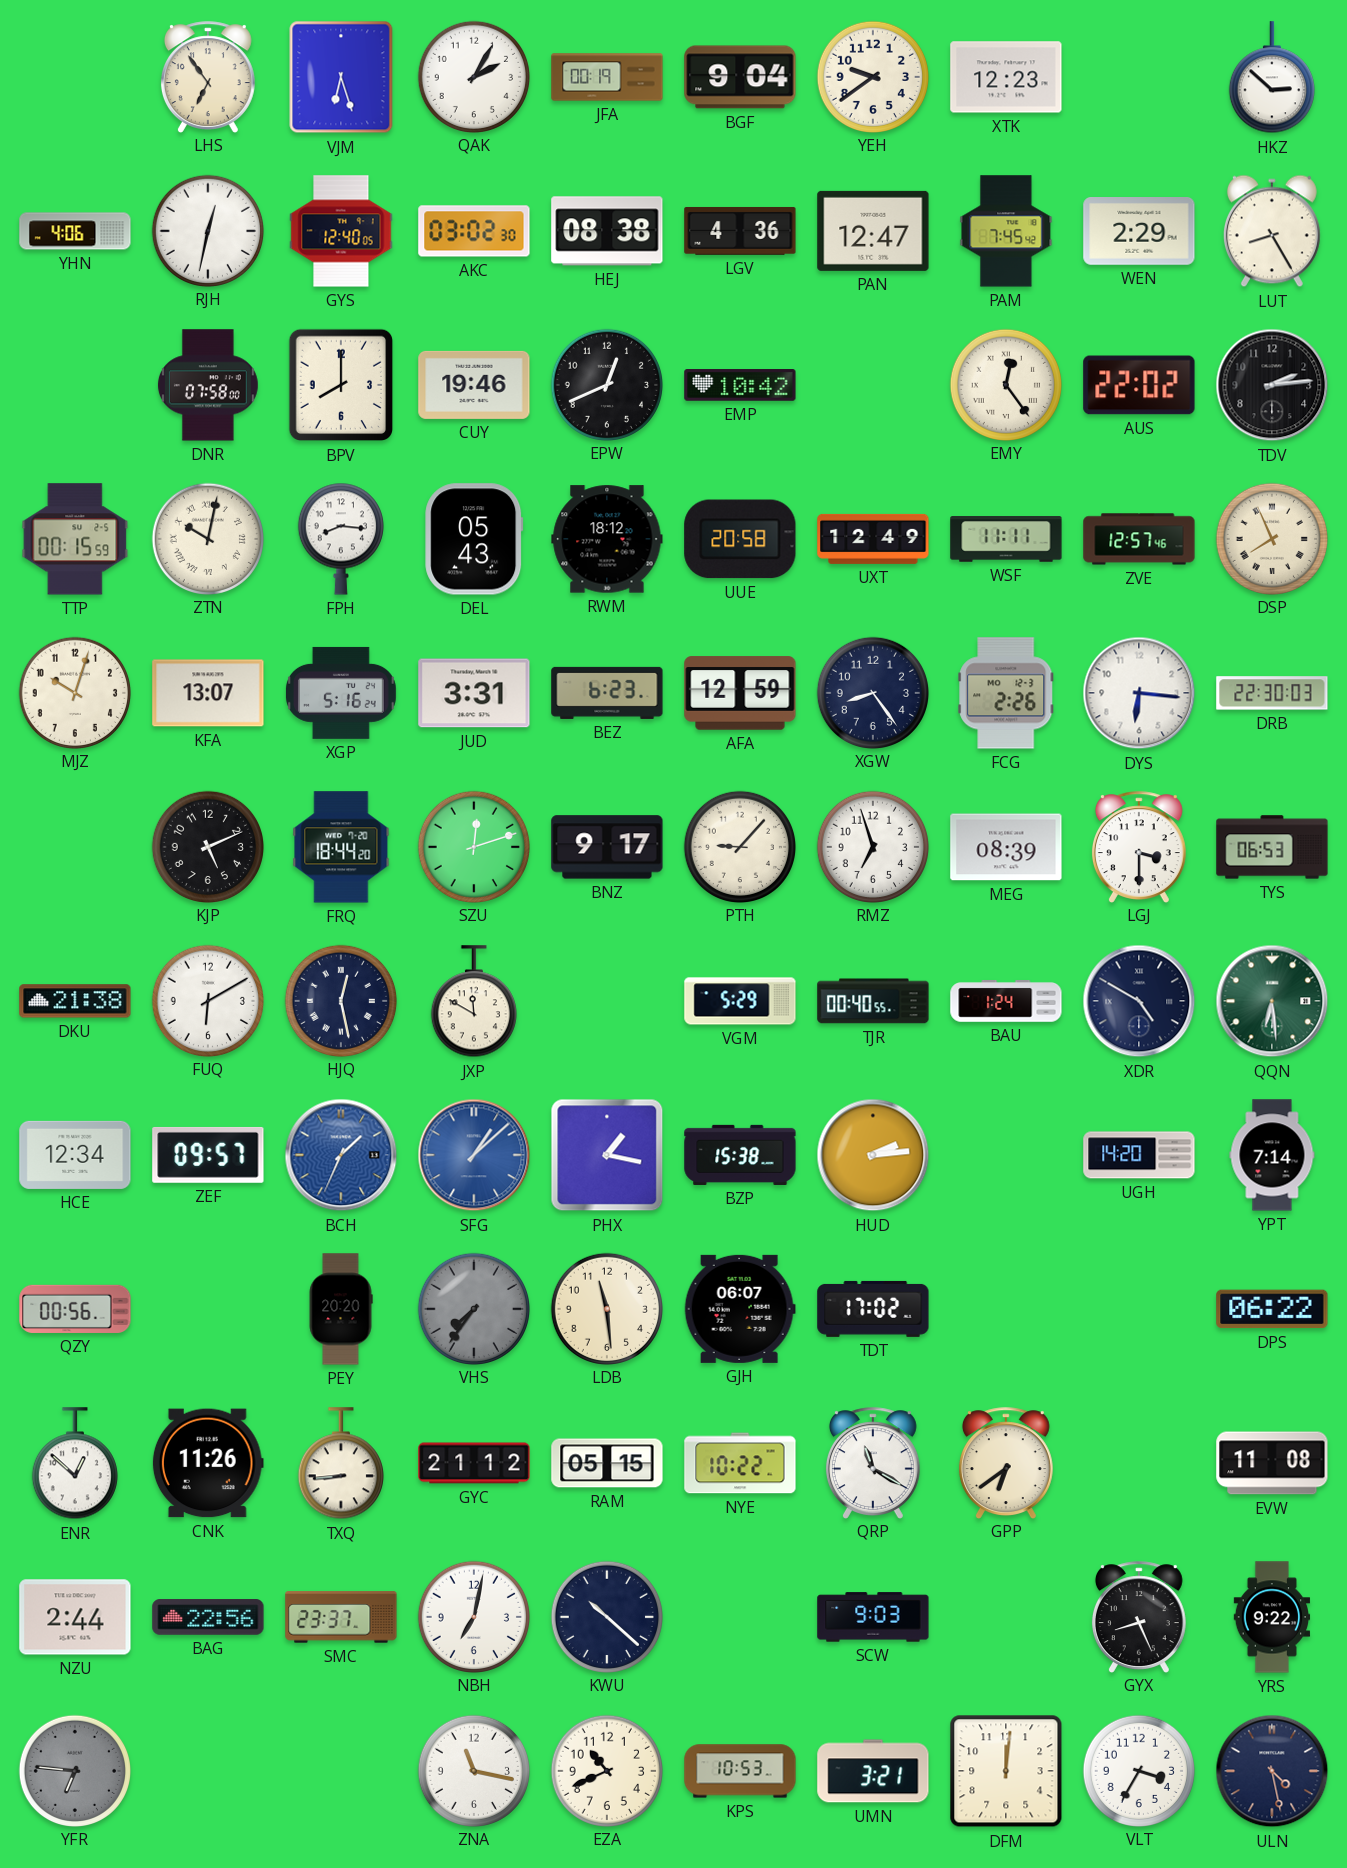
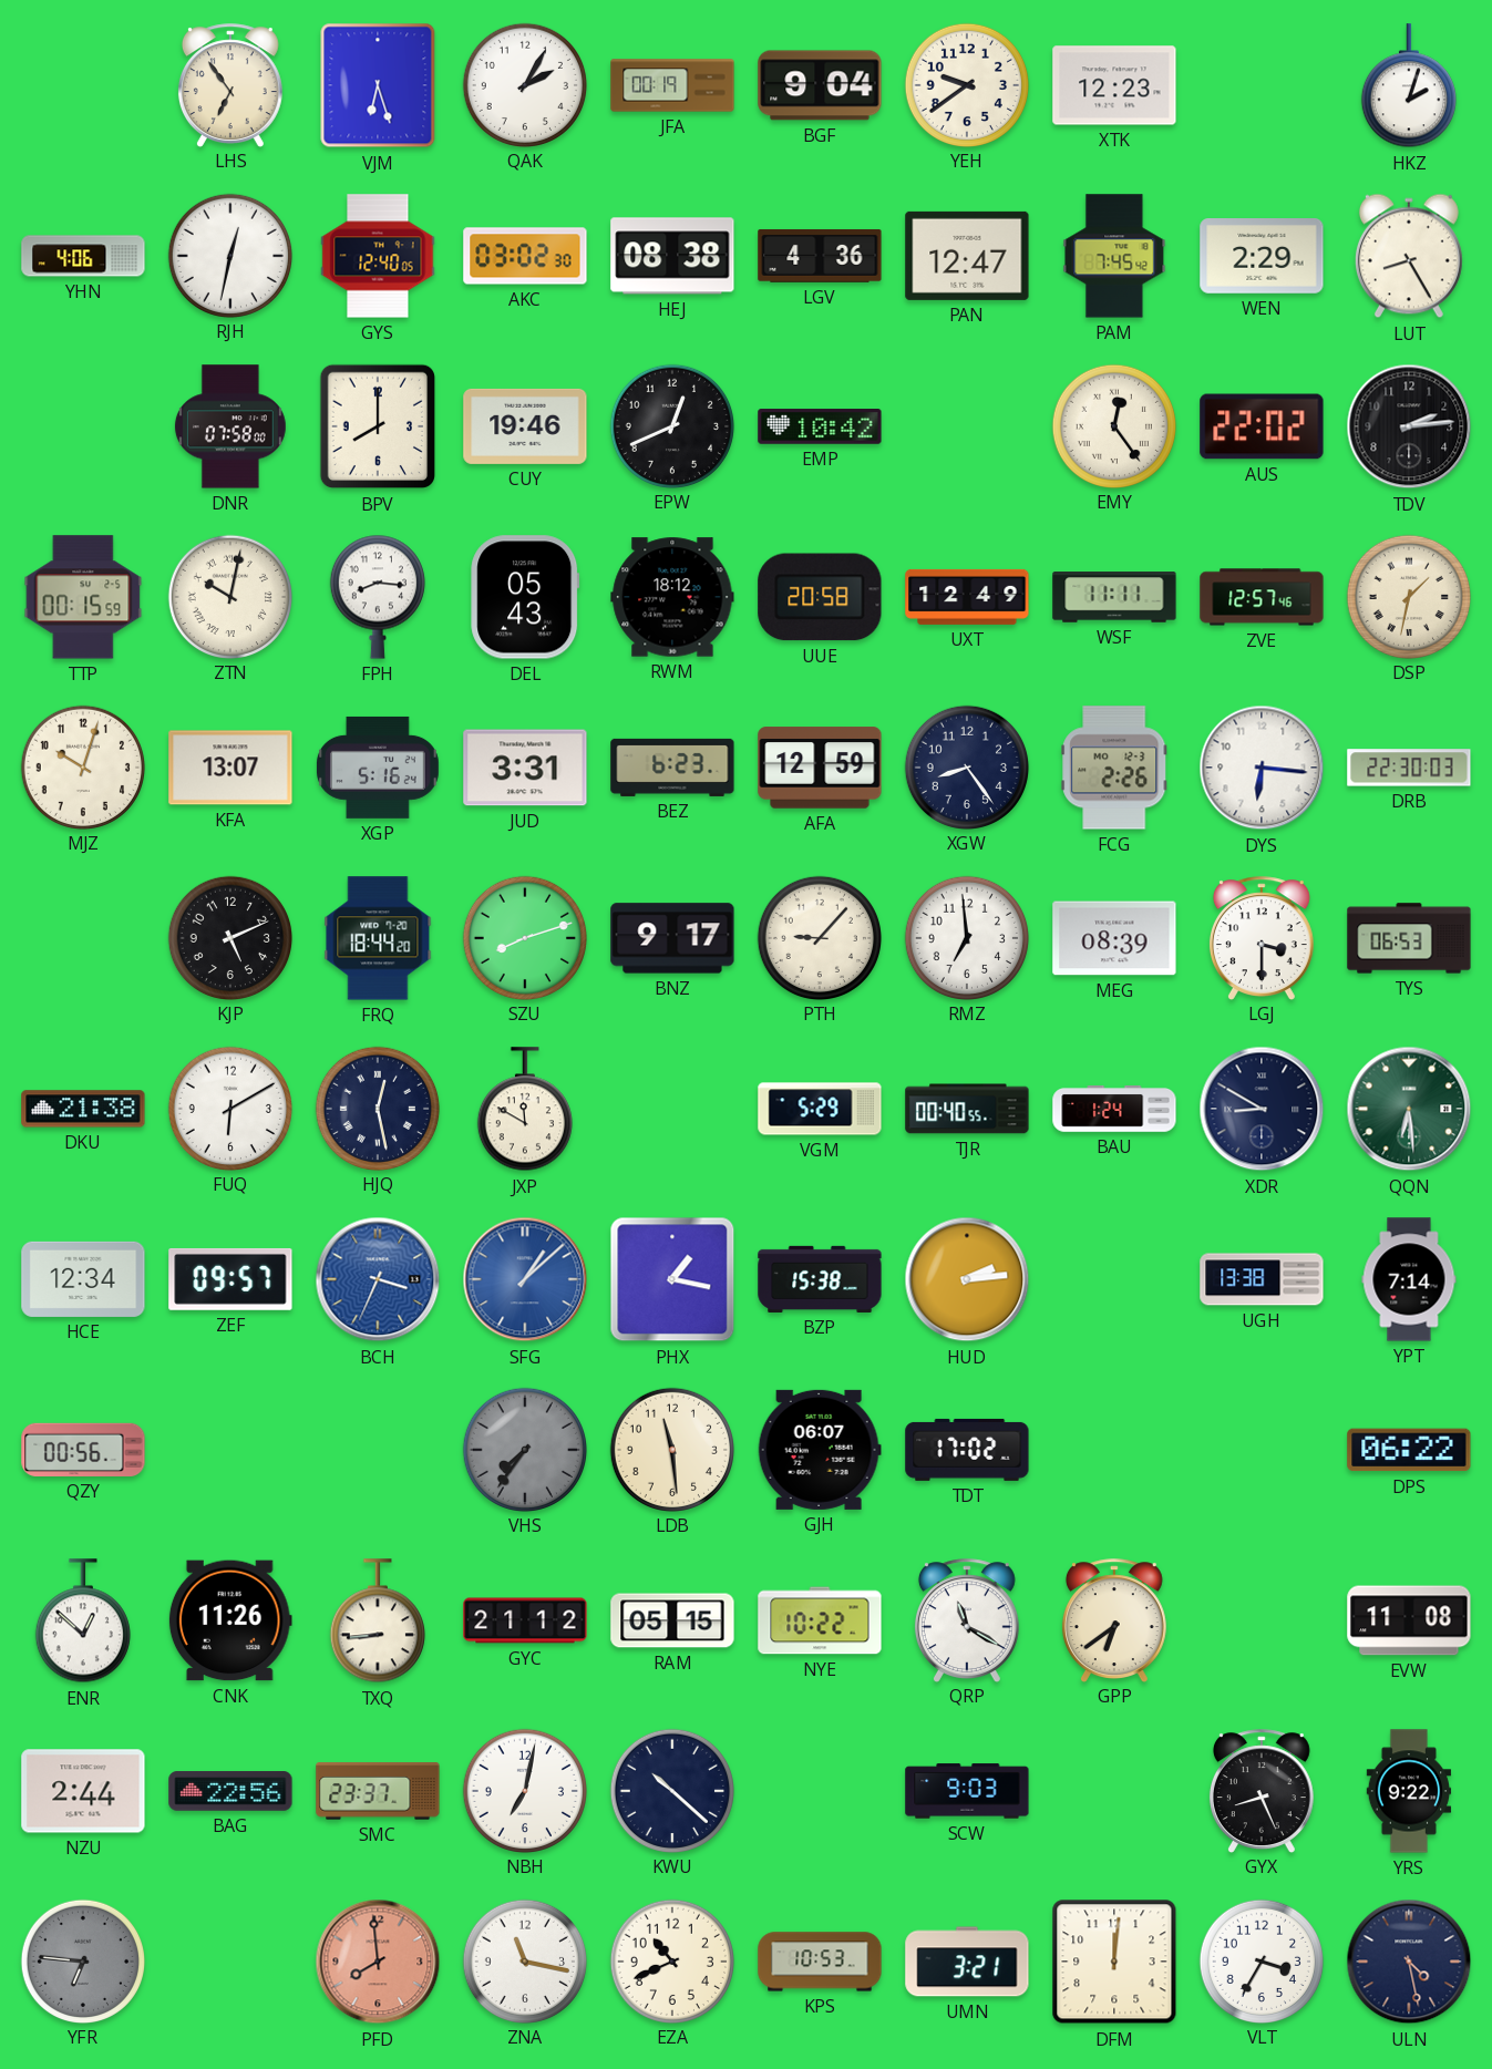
HKZ: 2:52 -> 2:03
DSP: 7:56 -> 1:32
SZU: 12:12 -> 8:12
RMZ: 6:57 -> 6:59
XDR: 4:50 -> 8:50
BCH: 1:34 -> 3:34
UGH: 14:20 -> 13:38
PEY: 20:20 -> none
PFD: none -> 7:59
